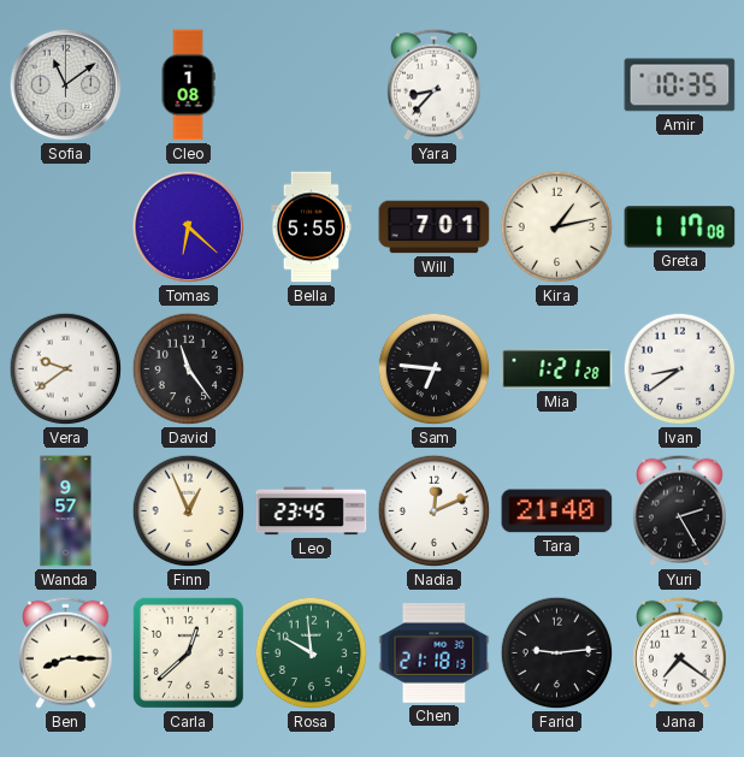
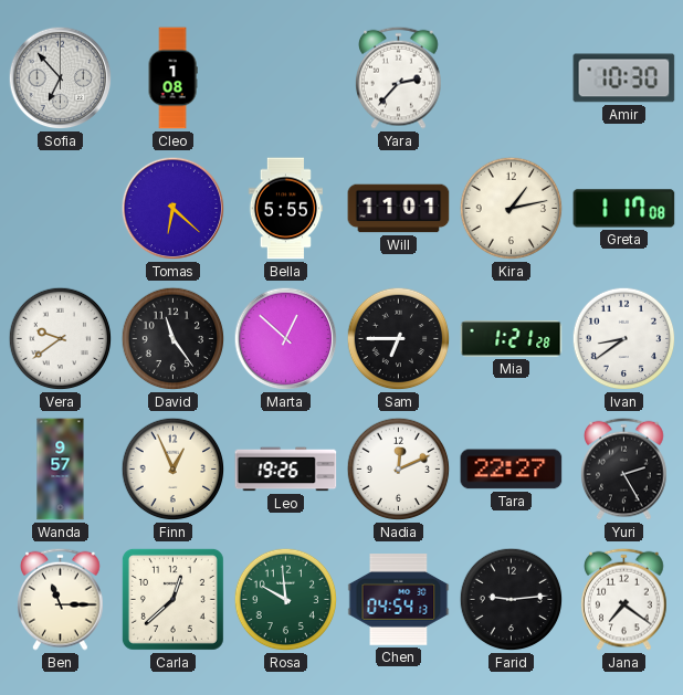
Sofia: 11:09 -> 6:53
Yara: 8:37 -> 2:37
Amir: 10:35 -> 10:30
Will: 7:01 -> 11:01
Marta: none -> 12:52
Sam: 6:46 -> 6:45
Leo: 23:45 -> 19:26
Tara: 21:40 -> 22:27
Ben: 8:15 -> 11:15
Chen: 21:18 -> 04:54
